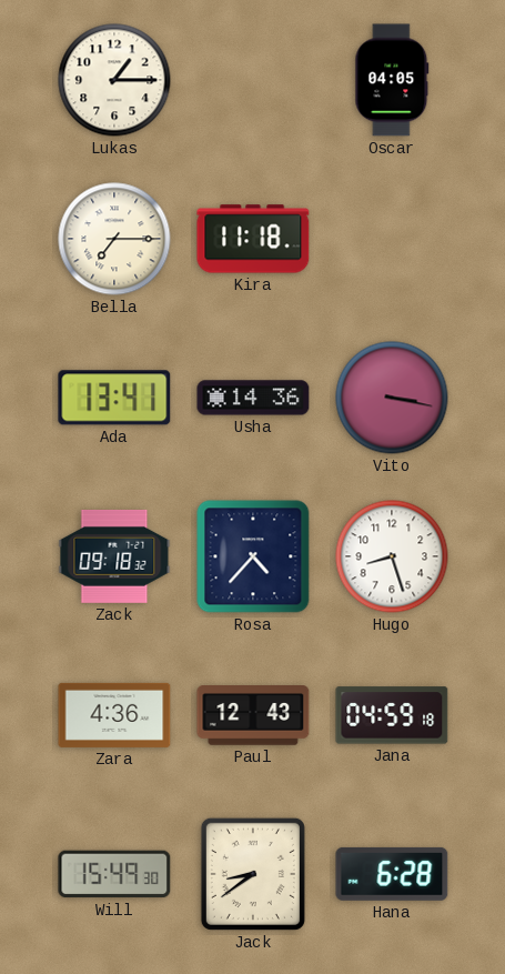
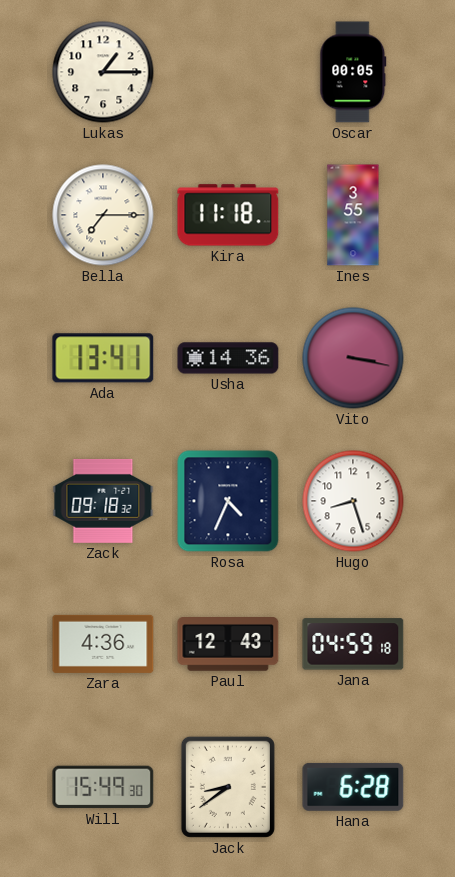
Oscar: 04:05 -> 00:05
Ines: none -> 3:55
Rosa: 4:37 -> 4:34
